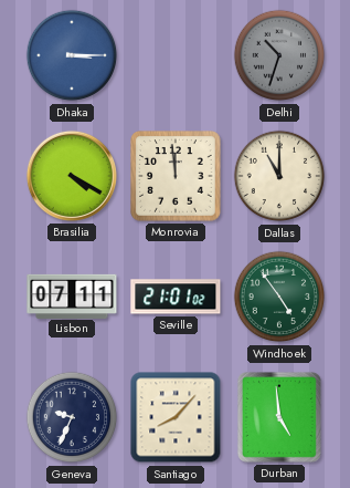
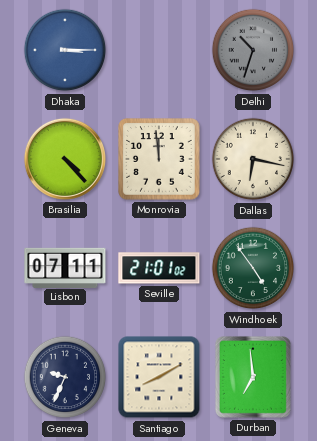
Brasilia: 4:20 -> 4:23
Dallas: 11:00 -> 6:17
Santiago: 8:07 -> 8:10
Durban: 4:59 -> 6:59
